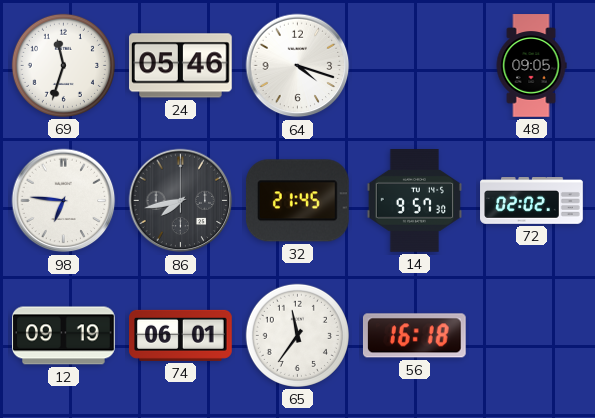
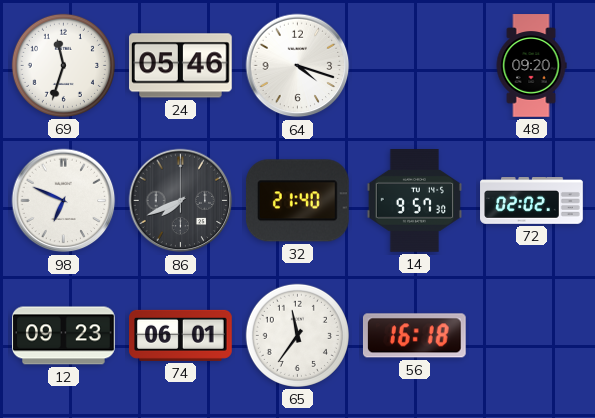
48: 09:05 -> 09:20
98: 6:46 -> 6:49
86: 7:43 -> 7:41
32: 21:45 -> 21:40
12: 09:19 -> 09:23
